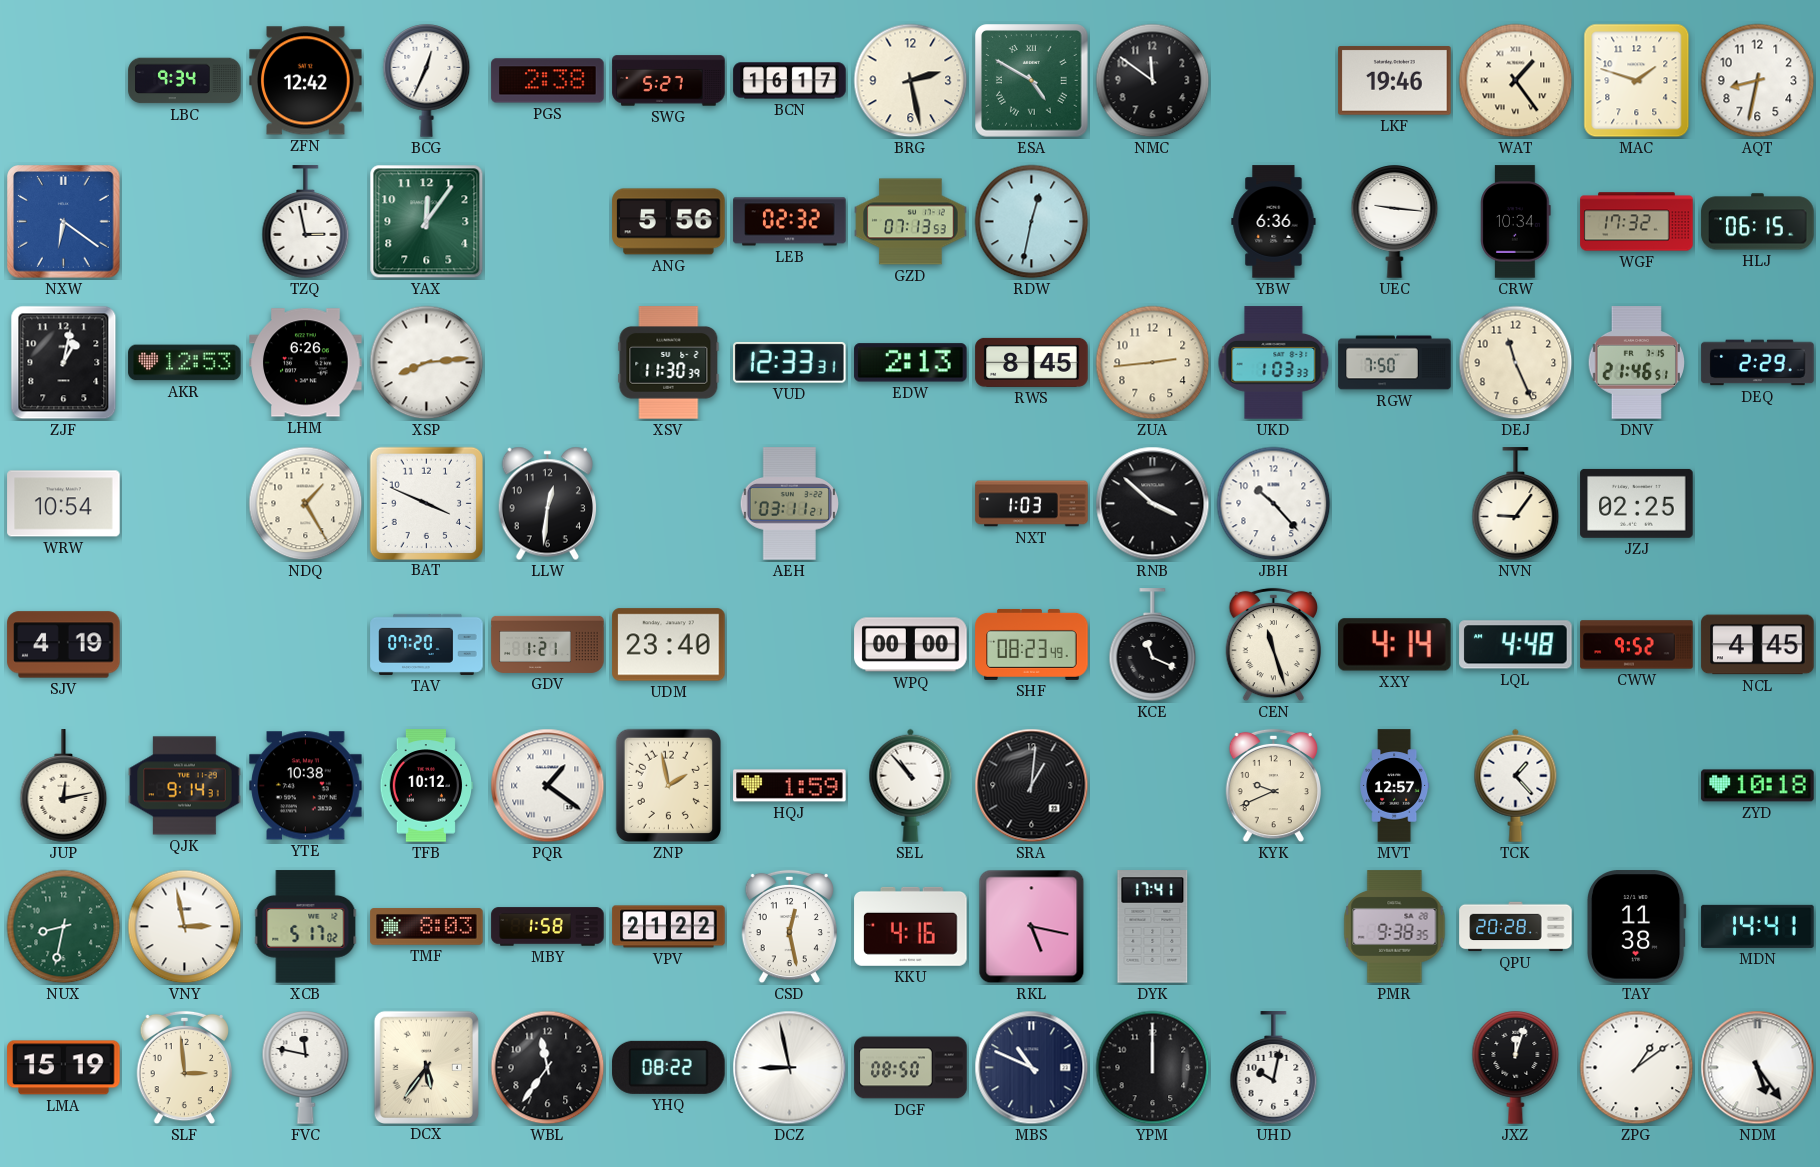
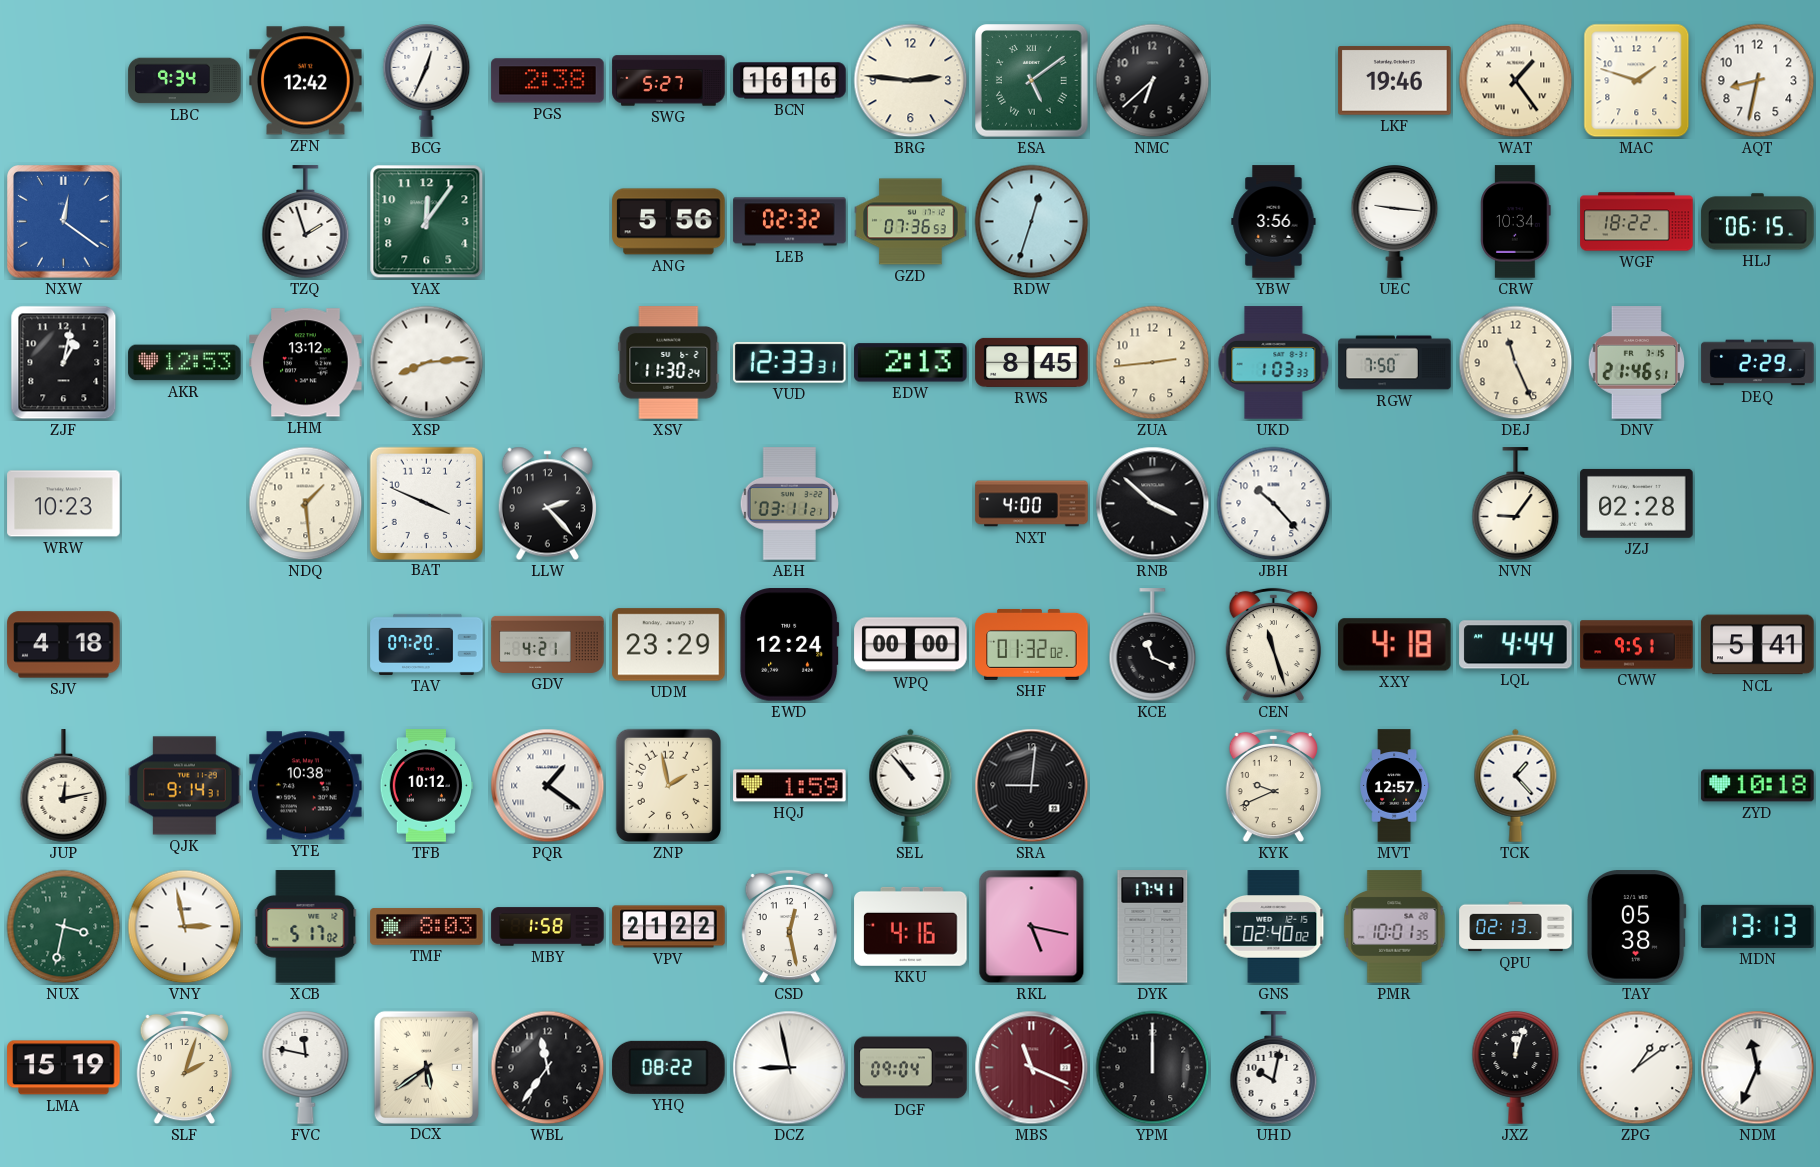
BCN: 16:17 -> 16:16
BRG: 2:28 -> 2:46
ESA: 4:50 -> 5:09
NMC: 11:51 -> 6:38
NXW: 6:21 -> 12:21
TZQ: 2:58 -> 1:57
GZD: 07:13 -> 07:36
RDW: 12:32 -> 12:33
YBW: 6:36 -> 3:56
WGF: 17:32 -> 18:22
LHM: 6:26 -> 13:12
XSV: 11:30:39 -> 11:30:24
WRW: 10:54 -> 10:23
NDQ: 1:25 -> 1:29
LLW: 12:31 -> 2:23
NXT: 1:03 -> 4:00
JZJ: 02:25 -> 02:28
SJV: 4:19 -> 4:18
GDV: 1:21 -> 4:21
UDM: 23:40 -> 23:29
EWD: none -> 12:24
SHF: 08:23 -> 01:32
XXY: 4:14 -> 4:18
LQL: 4:48 -> 4:44
CWW: 9:52 -> 9:51
NCL: 4:45 -> 5:41
SRA: 1:01 -> 9:01
NUX: 8:32 -> 3:32
GNS: none -> 02:40
PMR: 9:38 -> 10:01
QPU: 20:28 -> 02:13
TAY: 11:38 -> 05:38
MDN: 14:41 -> 13:13
SLF: 2:59 -> 2:03
DCX: 5:36 -> 5:39
DGF: 08:50 -> 09:04
MBS: 10:49 -> 11:19
MBS dial: navy -> burgundy
NDM: 5:24 -> 11:34
